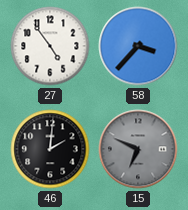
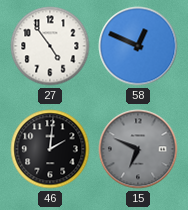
58: 3:37 -> 12:49
